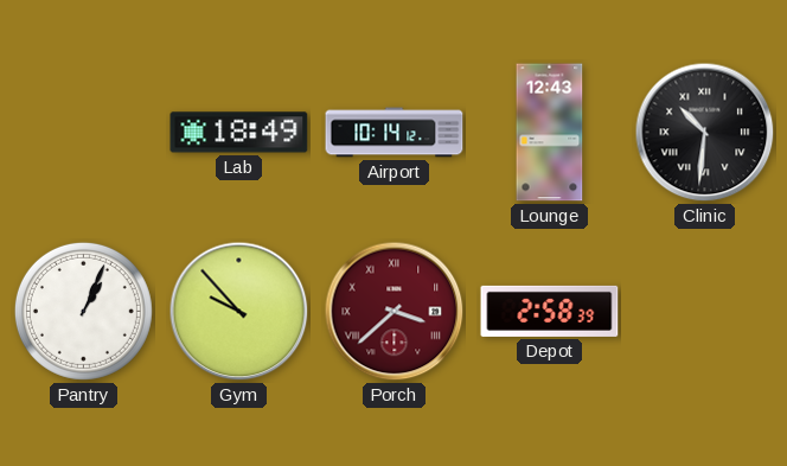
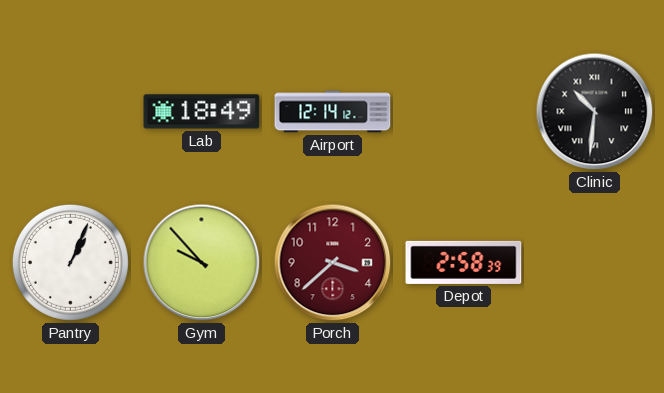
Airport: 10:14 -> 12:14
Lounge: 12:43 -> none
Porch numerals: Roman -> Arabic
